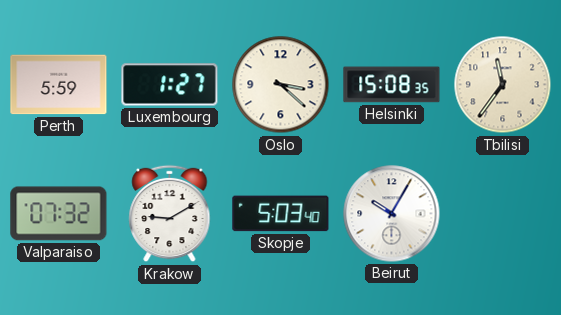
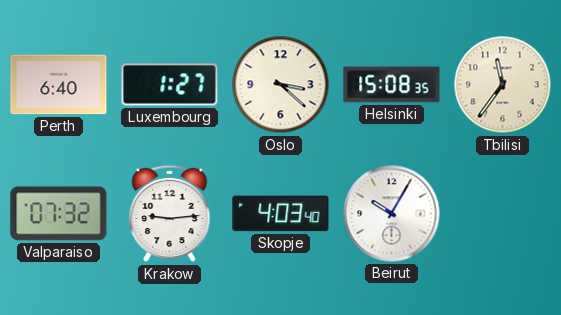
Perth: 5:59 -> 6:40
Krakow: 9:10 -> 9:14
Skopje: 5:03 -> 4:03
